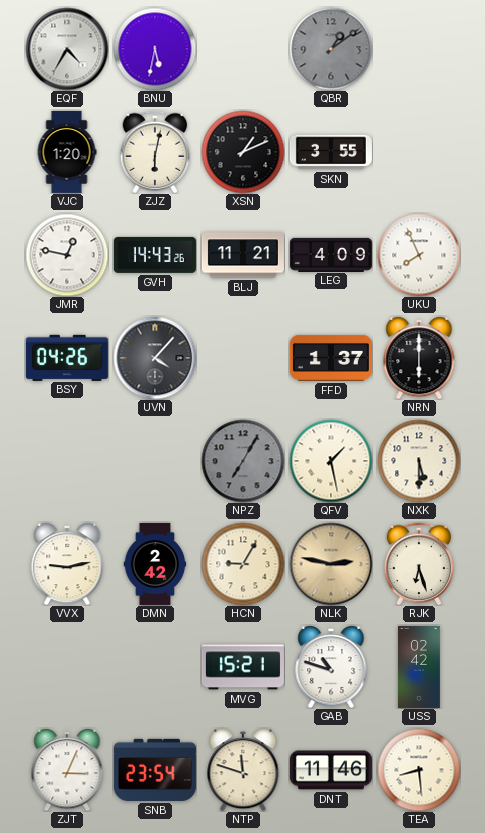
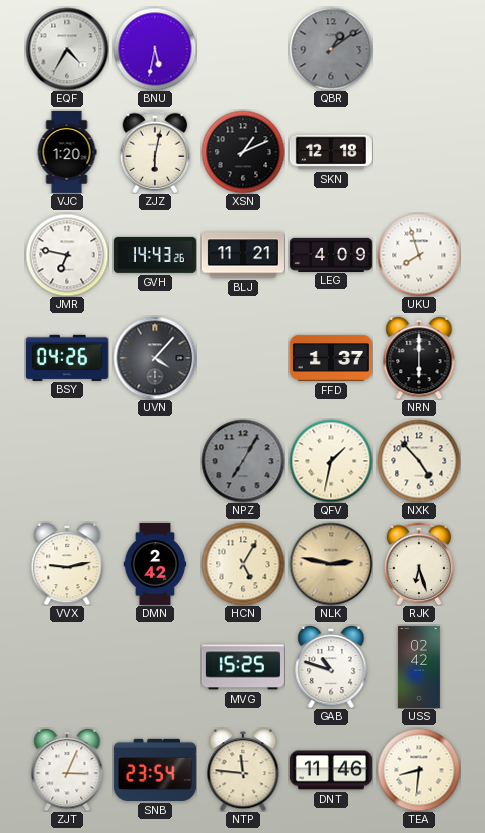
SKN: 3:55 -> 12:18
JMR: 12:47 -> 6:47
UKU: 7:56 -> 7:57
QFV: 1:28 -> 1:32
NXK: 5:30 -> 4:53
HCN: 9:05 -> 5:05
MVG: 15:21 -> 15:25
NTP: 11:48 -> 11:46
TEA: 8:29 -> 8:31
